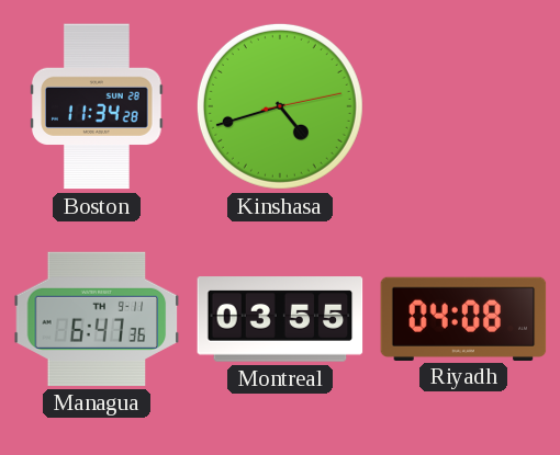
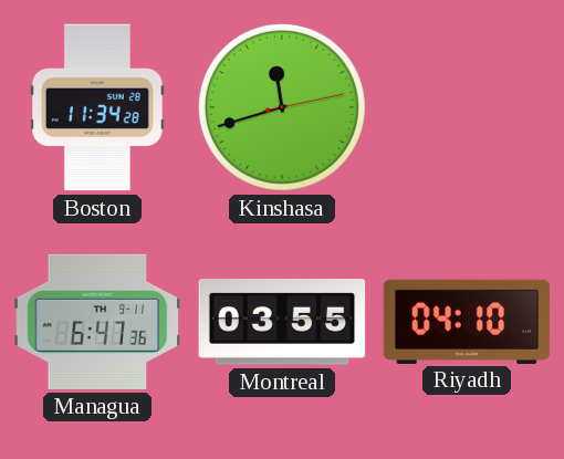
Kinshasa: 4:42 -> 11:42
Riyadh: 04:08 -> 04:10
